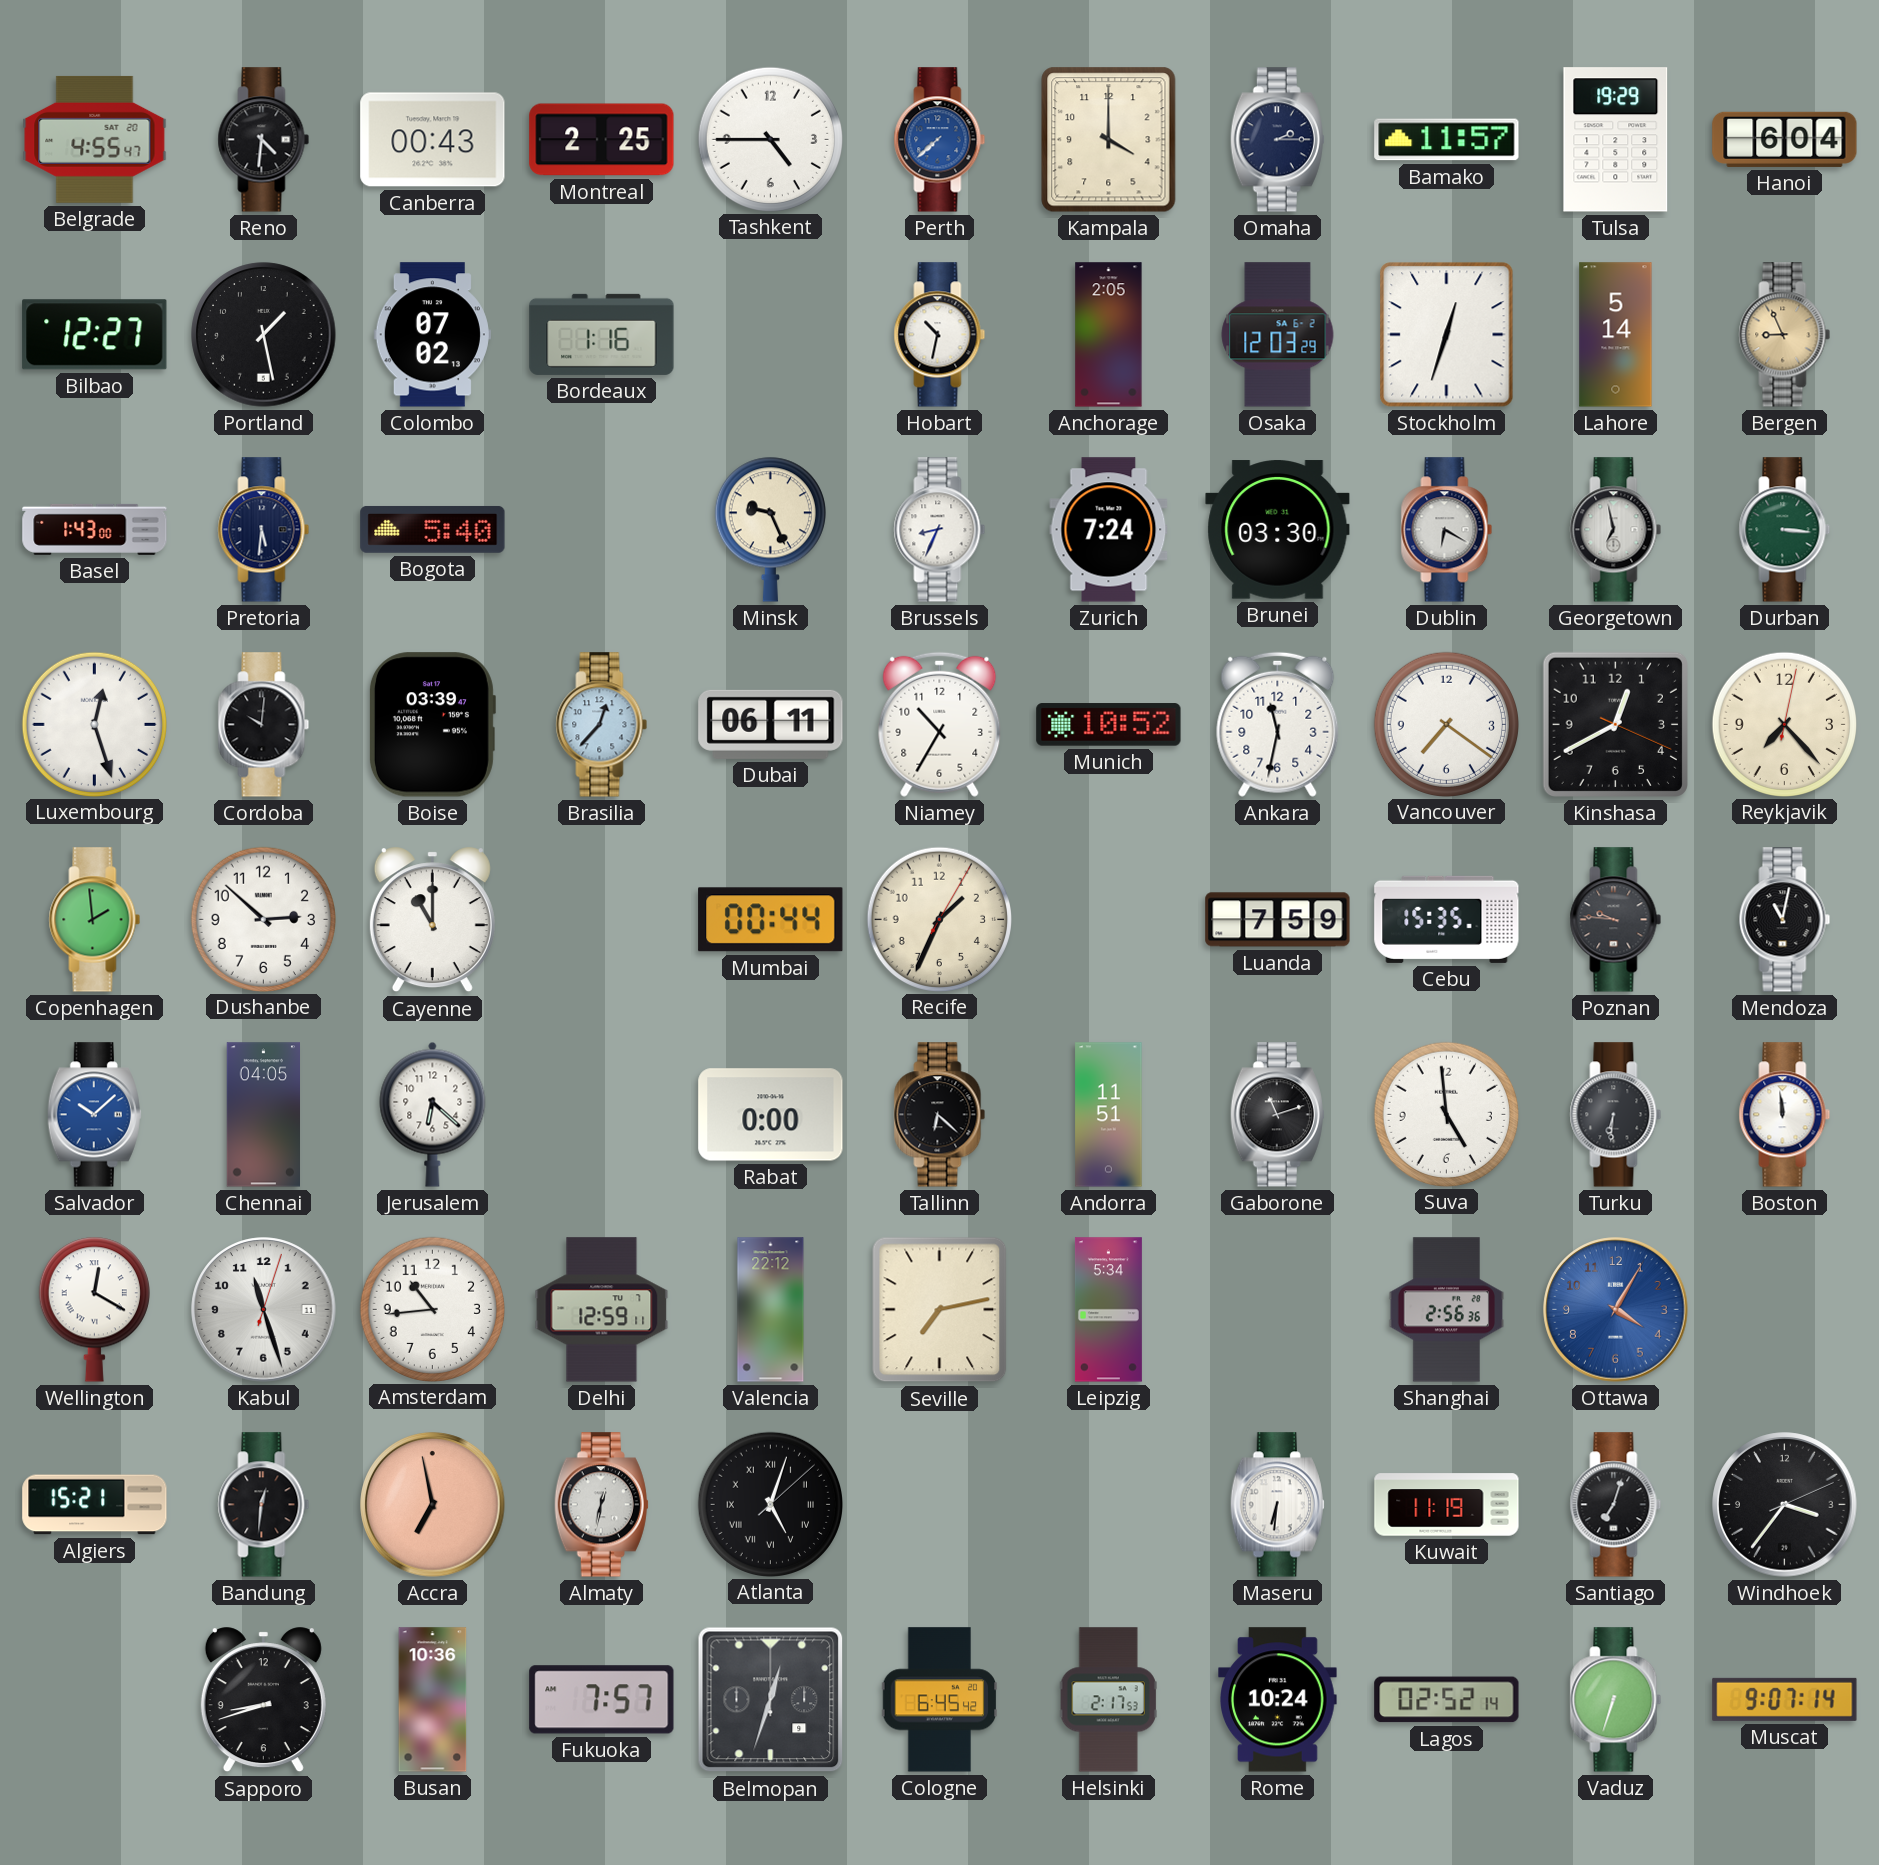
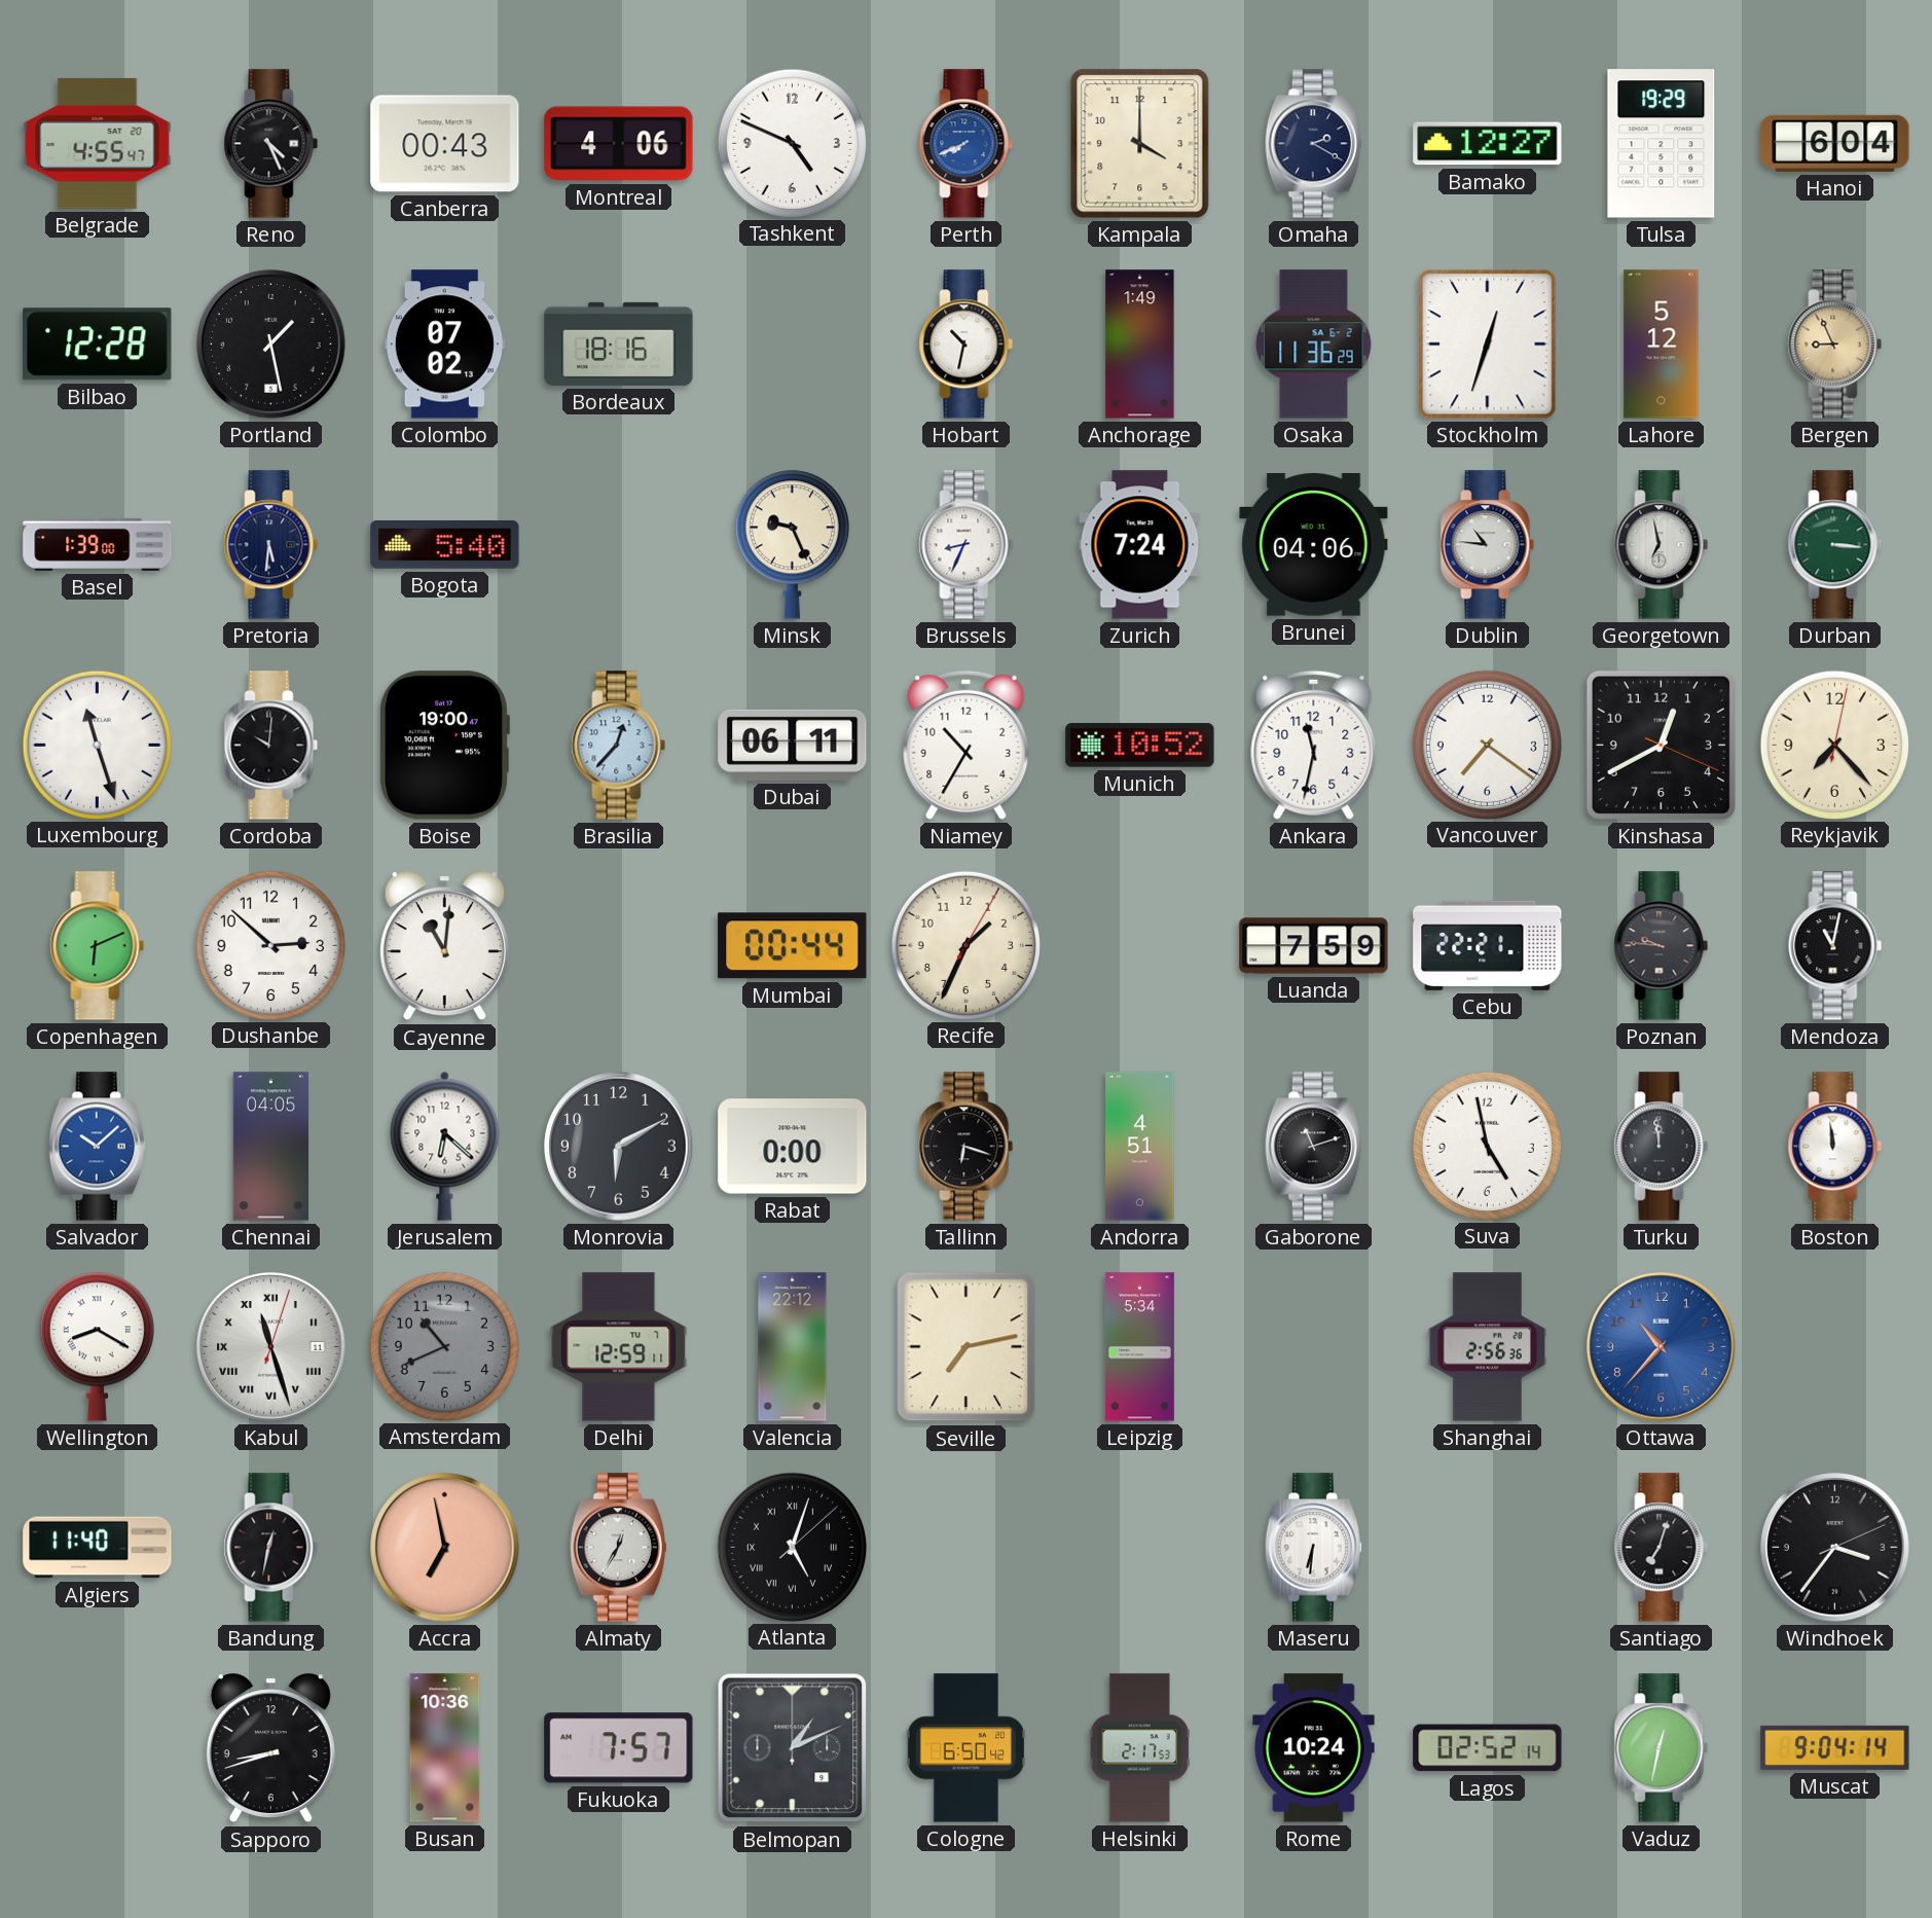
Reno: 4:31 -> 4:26
Montreal: 2:25 -> 4:06
Tashkent: 4:45 -> 4:49
Perth: 7:38 -> 7:41
Omaha: 2:15 -> 2:20
Bamako: 11:57 -> 12:27
Bilbao: 12:27 -> 12:28
Bordeaux: 1:16 -> 18:16
Anchorage: 2:05 -> 1:49
Osaka: 12:03 -> 11:36
Lahore: 5:14 -> 5:12
Basel: 1:43 -> 1:39
Brunei: 03:30 -> 04:06
Dublin: 6:20 -> 10:46
Luxembourg: 12:27 -> 11:27
Boise: 03:39 -> 19:00
Copenhagen: 1:59 -> 6:11
Cayenne: 11:00 -> 11:01
Cebu: 15:35 -> 22:21
Monrovia: none -> 6:10
Tallinn: 6:22 -> 6:18
Andorra: 11:51 -> 4:51
Suva: 4:59 -> 4:58
Turku: 6:31 -> 11:59
Wellington: 12:20 -> 8:20
Kabul numerals: Arabic -> Roman
Amsterdam: 10:44 -> 10:41
Amsterdam dial: white -> grey
Ottawa: 4:05 -> 10:37
Algiers: 15:21 -> 11:40
Bandung: 12:31 -> 12:32
Almaty: 12:32 -> 12:35
Kuwait: 11:19 -> none
Belmopan: 12:33 -> 1:11
Cologne: 6:45 -> 6:50
Vaduz: 6:33 -> 12:32
Muscat: 9:07 -> 9:04
